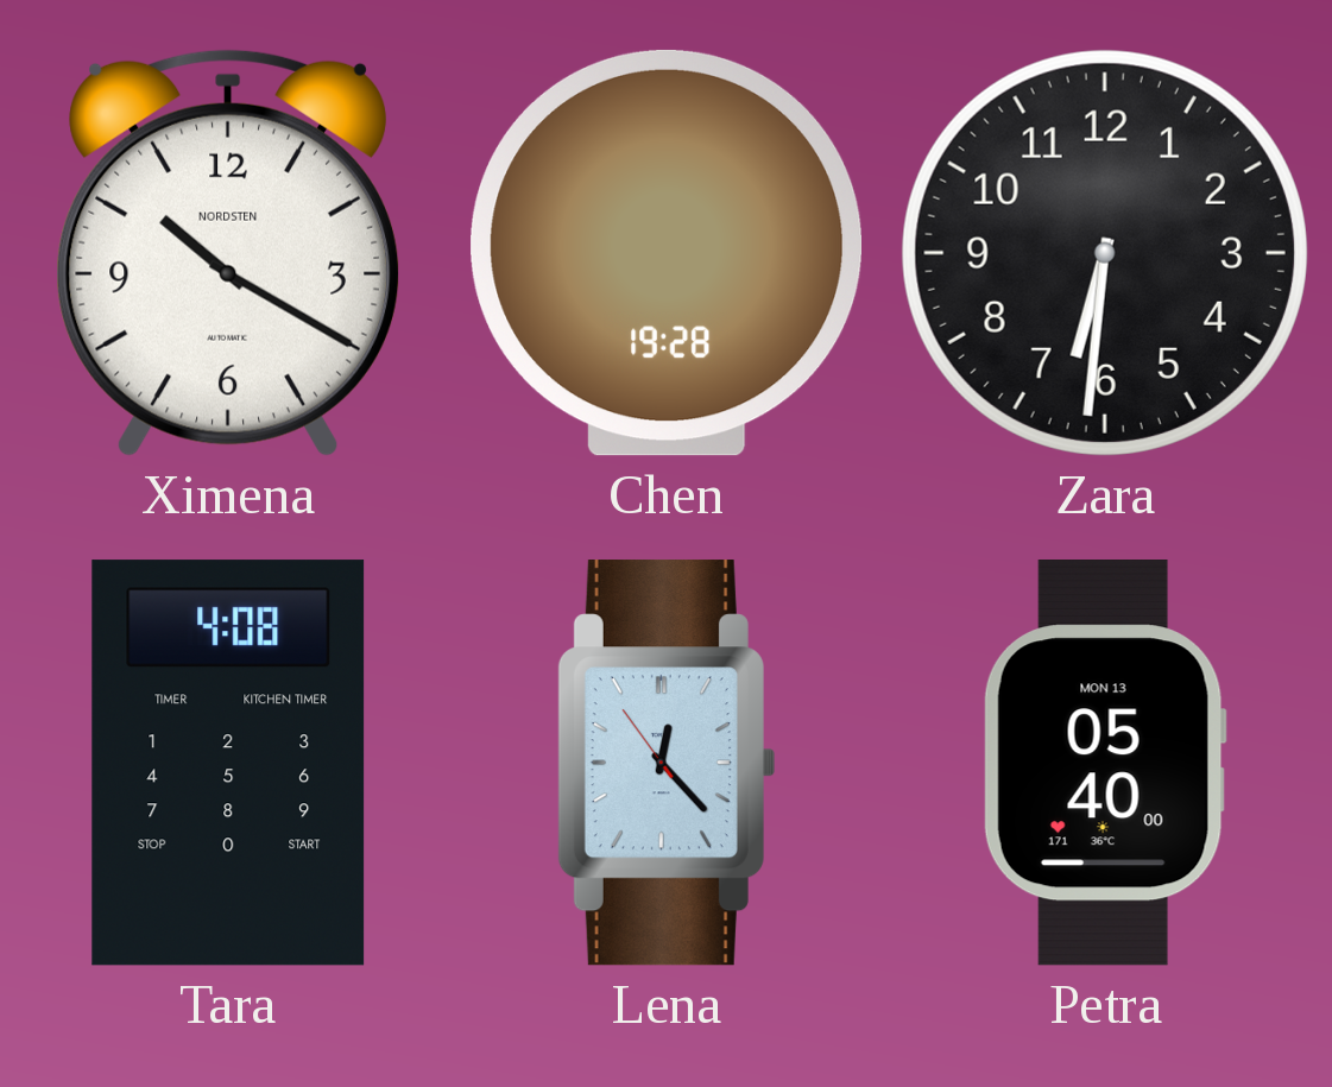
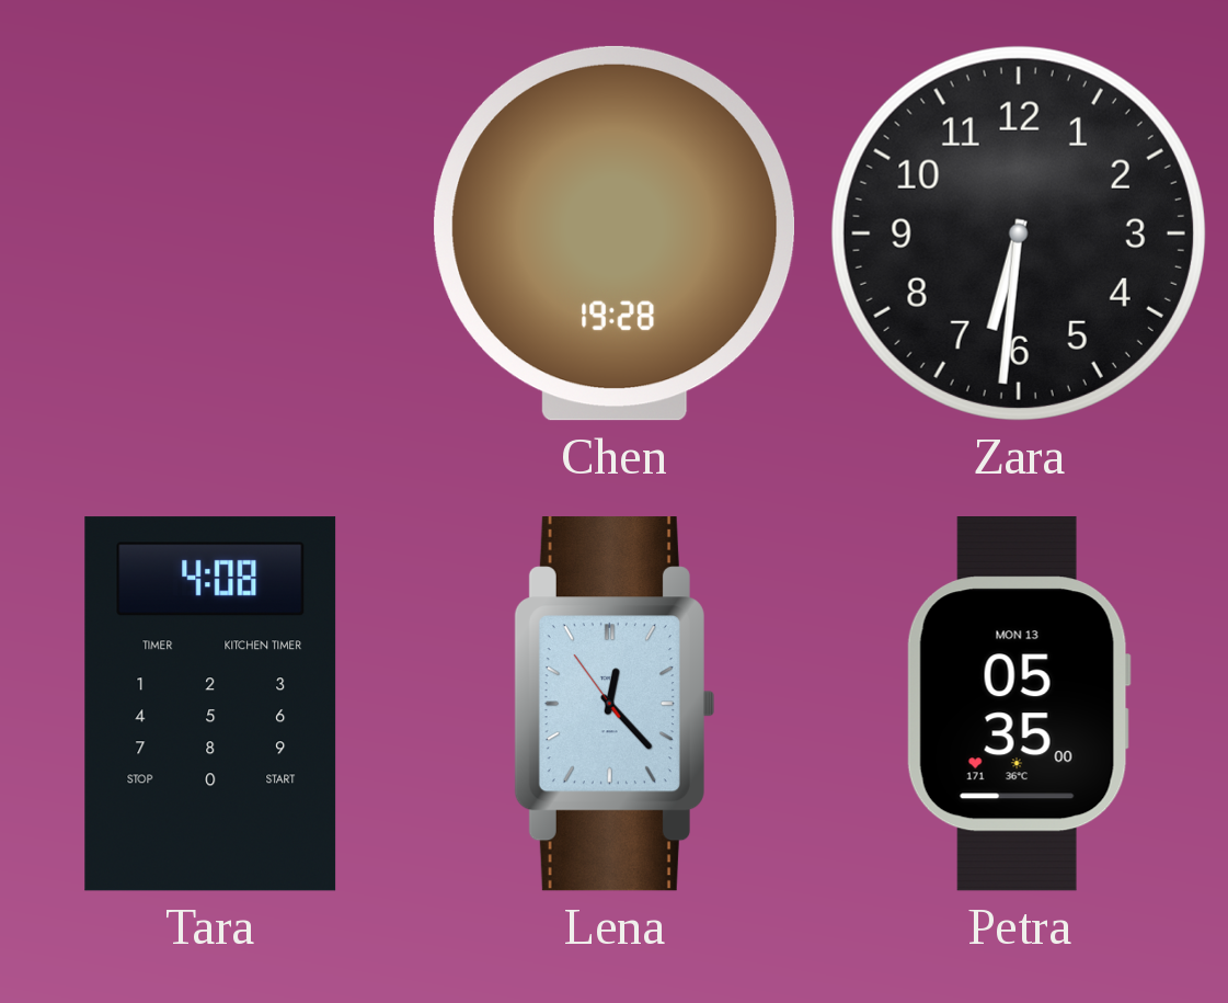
Ximena: 10:20 -> none
Petra: 05:40 -> 05:35
